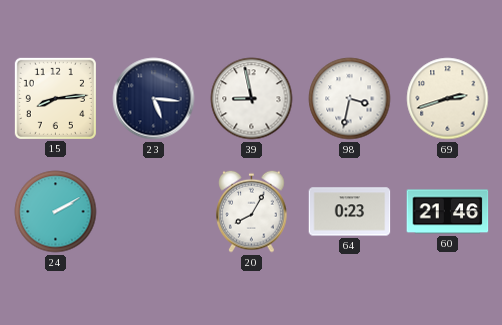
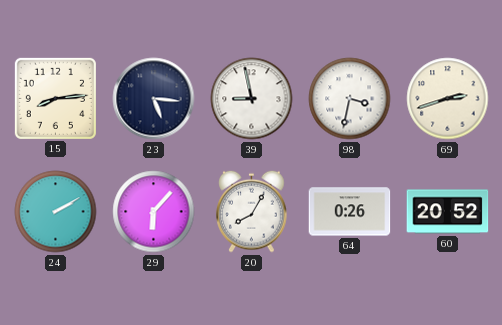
29: none -> 6:07
64: 0:23 -> 0:26
60: 21:46 -> 20:52
